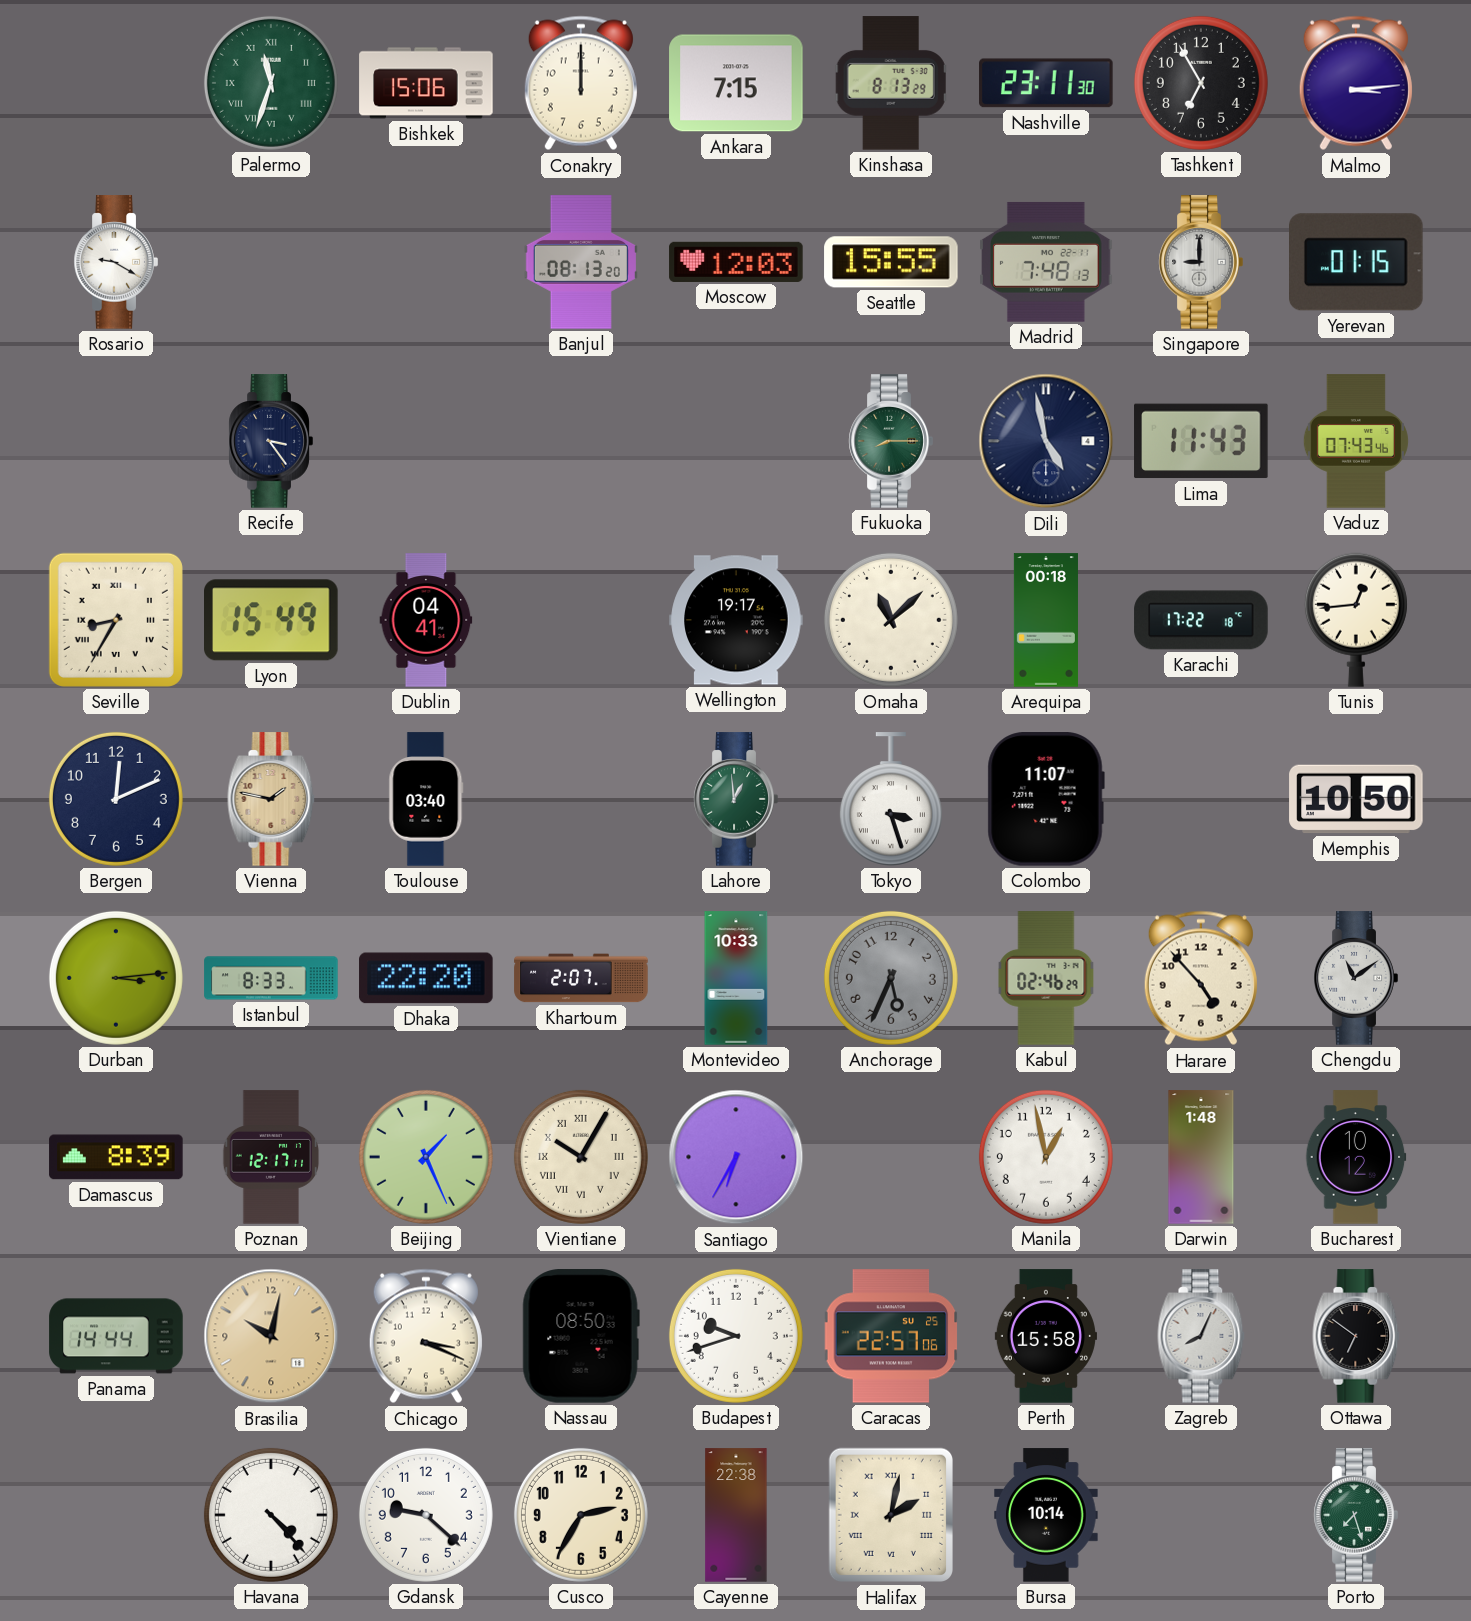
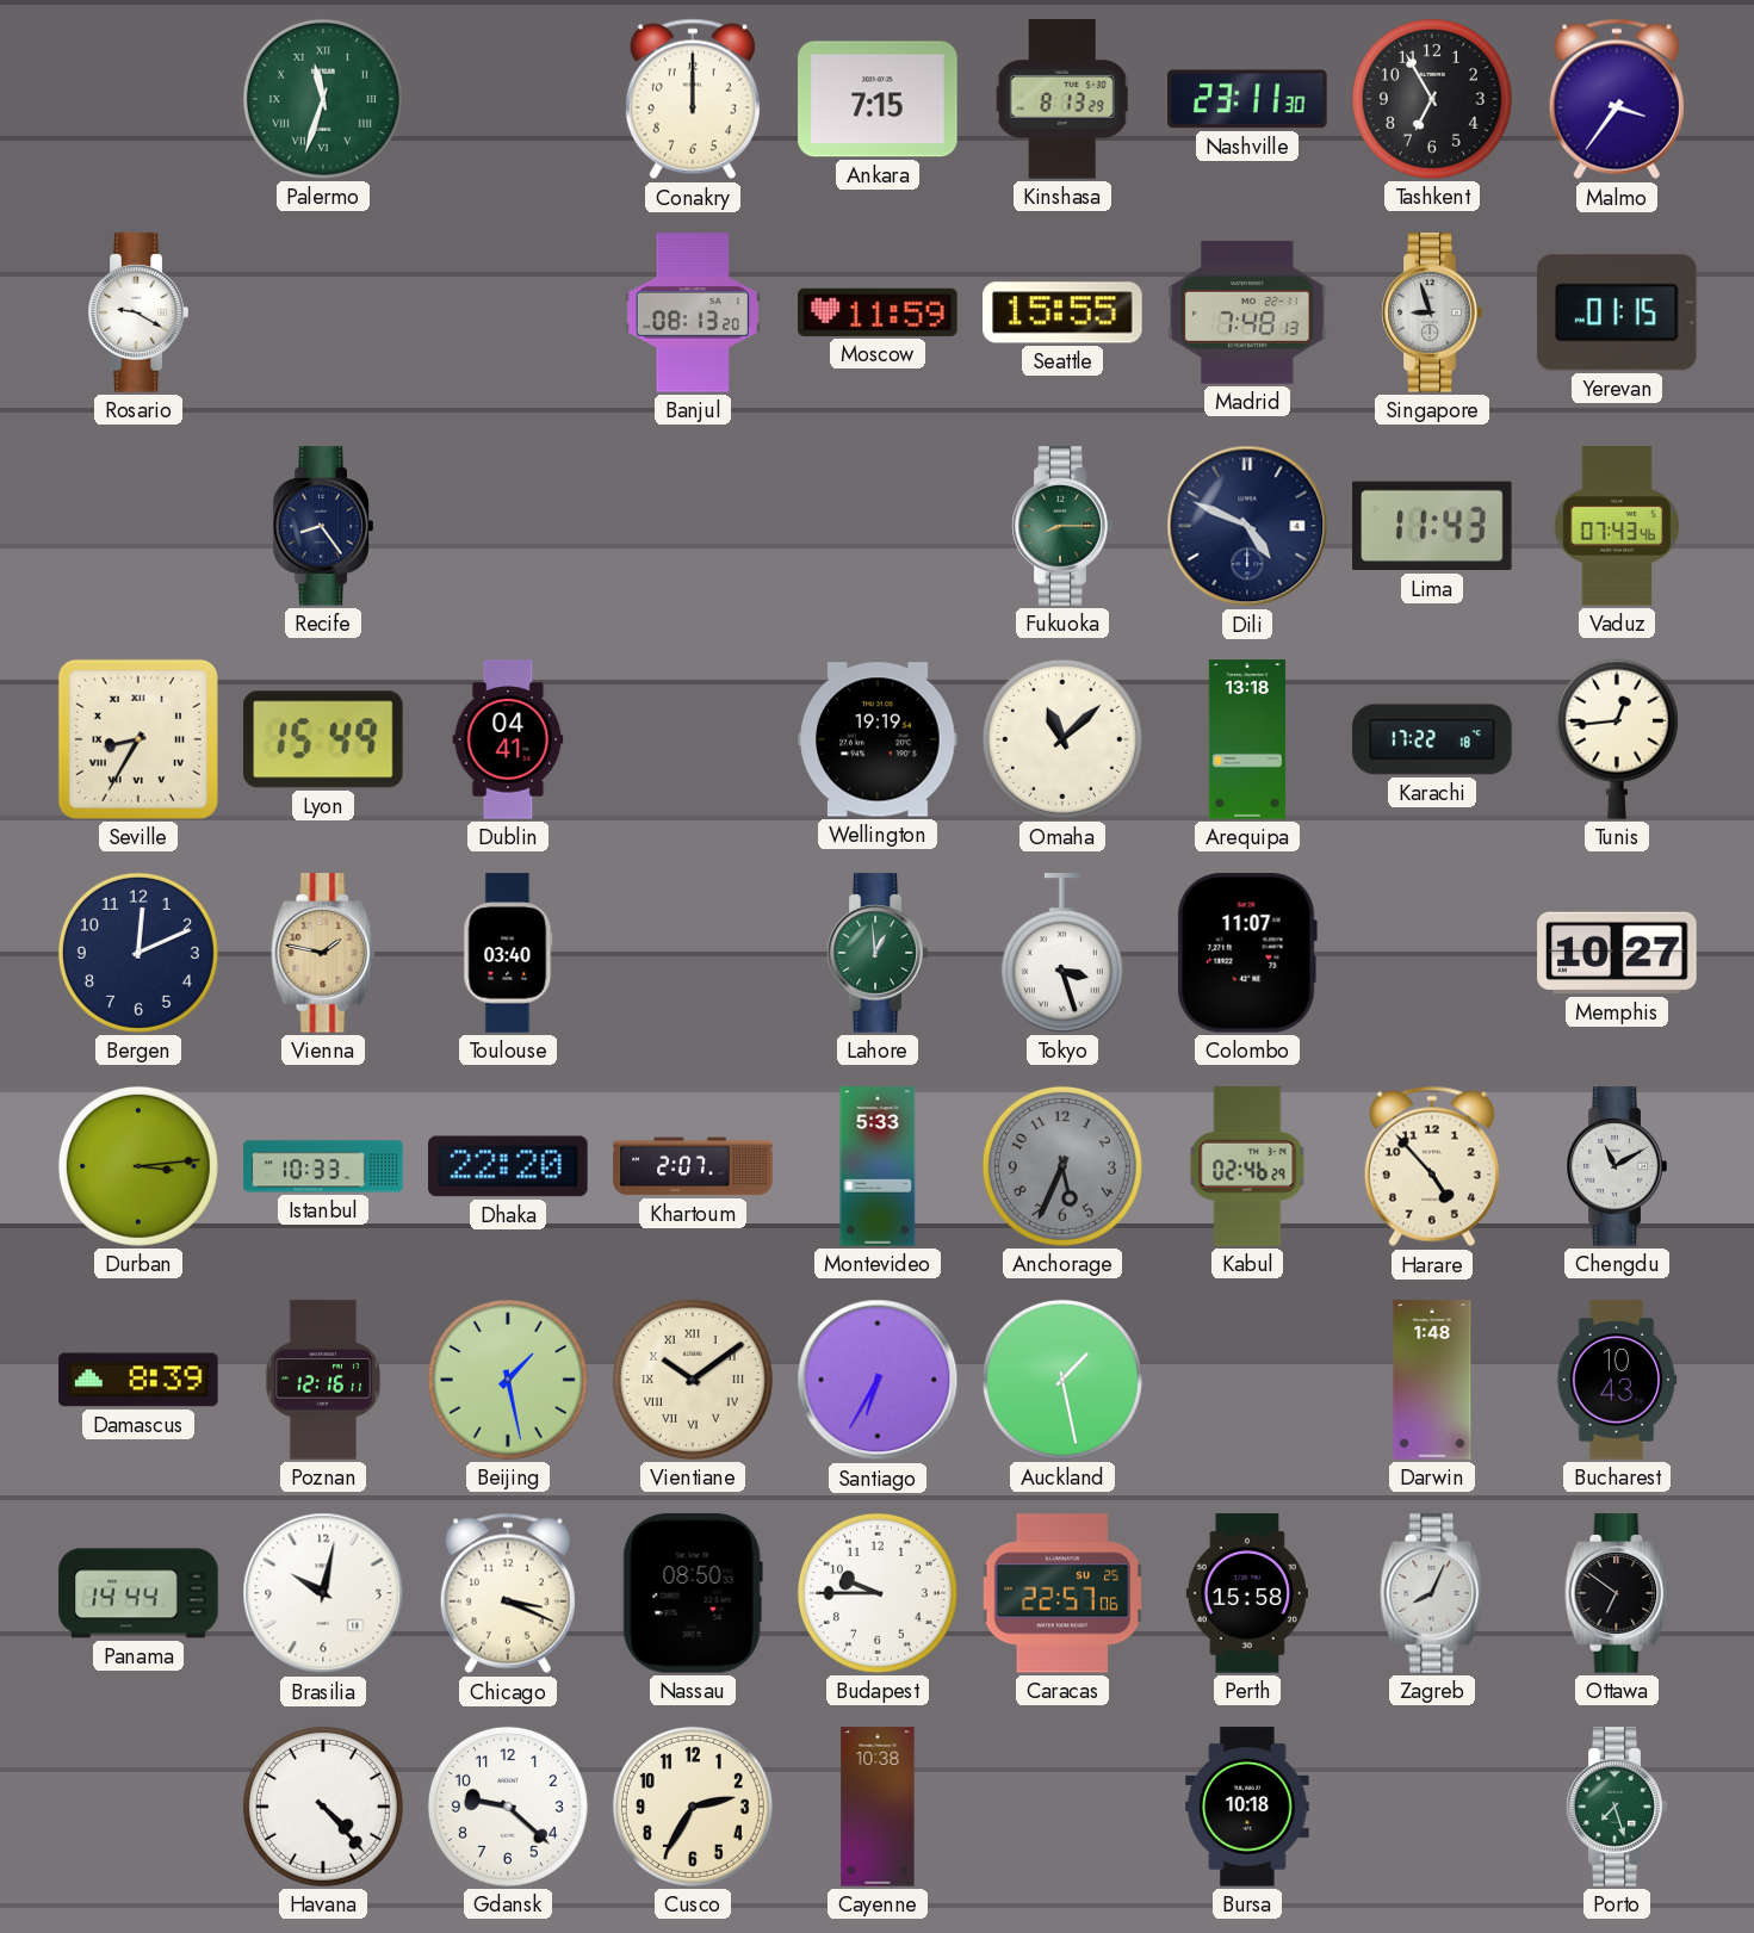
Bishkek: 15:06 -> none
Malmo: 3:14 -> 3:36
Moscow: 12:03 -> 11:59
Singapore: 9:00 -> 8:57
Recife: 3:24 -> 8:24
Dili: 4:58 -> 4:49
Wellington: 19:17 -> 19:19
Arequipa: 00:18 -> 13:18
Memphis: 10:50 -> 10:27
Istanbul: 8:33 -> 10:33
Montevideo: 10:33 -> 5:33
Chengdu: 11:09 -> 11:10
Poznan: 12:17 -> 12:16
Beijing: 1:26 -> 1:28
Vientiane: 10:05 -> 10:09
Auckland: none -> 1:28
Manila: 12:58 -> none
Bucharest: 10:12 -> 10:43
Brasilia dial: champagne -> white
Budapest: 9:42 -> 9:45
Cayenne: 22:38 -> 10:38
Halifax: 2:02 -> none
Bursa: 10:14 -> 10:18
